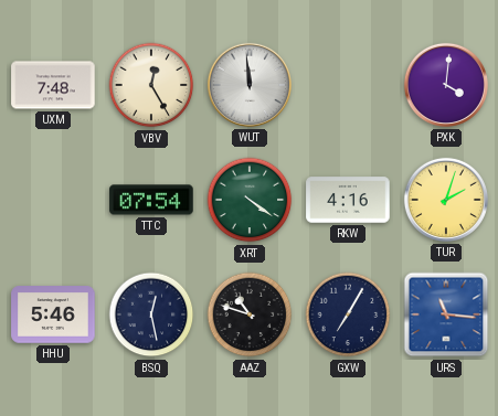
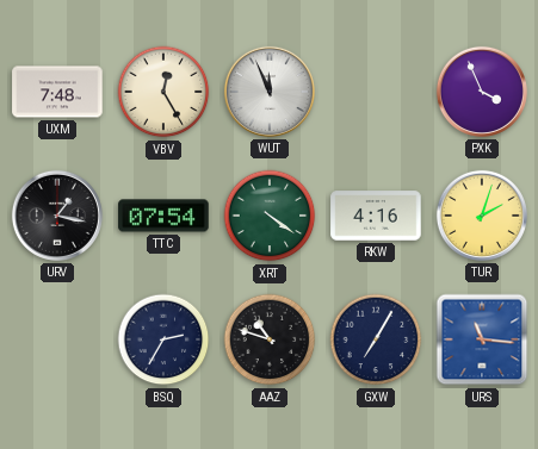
WUT: 11:59 -> 11:56
PXK: 4:01 -> 3:56
URV: none -> 1:17
HHU: 5:46 -> none
BSQ: 12:28 -> 2:35
